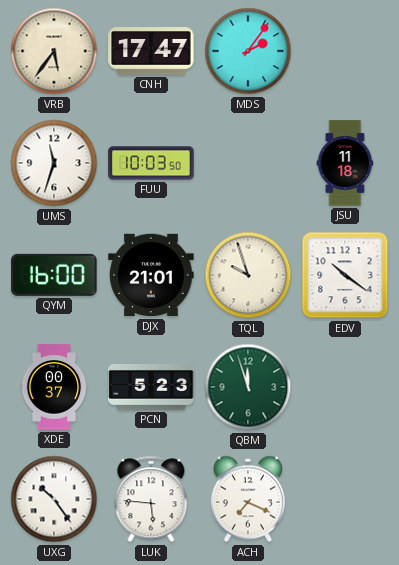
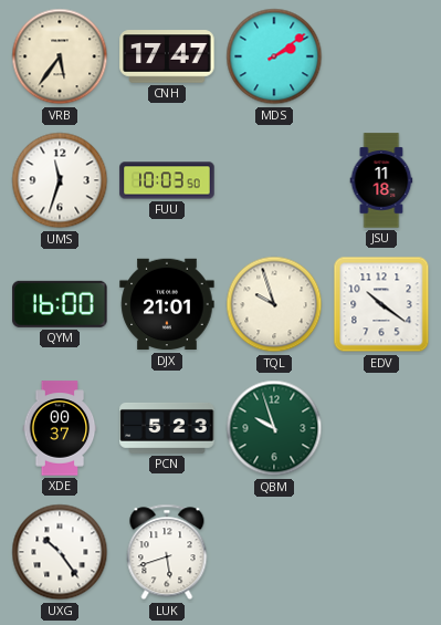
MDS: 2:06 -> 2:09
QBM: 11:57 -> 9:57
LUK: 5:46 -> 5:42
ACH: 7:19 -> none
